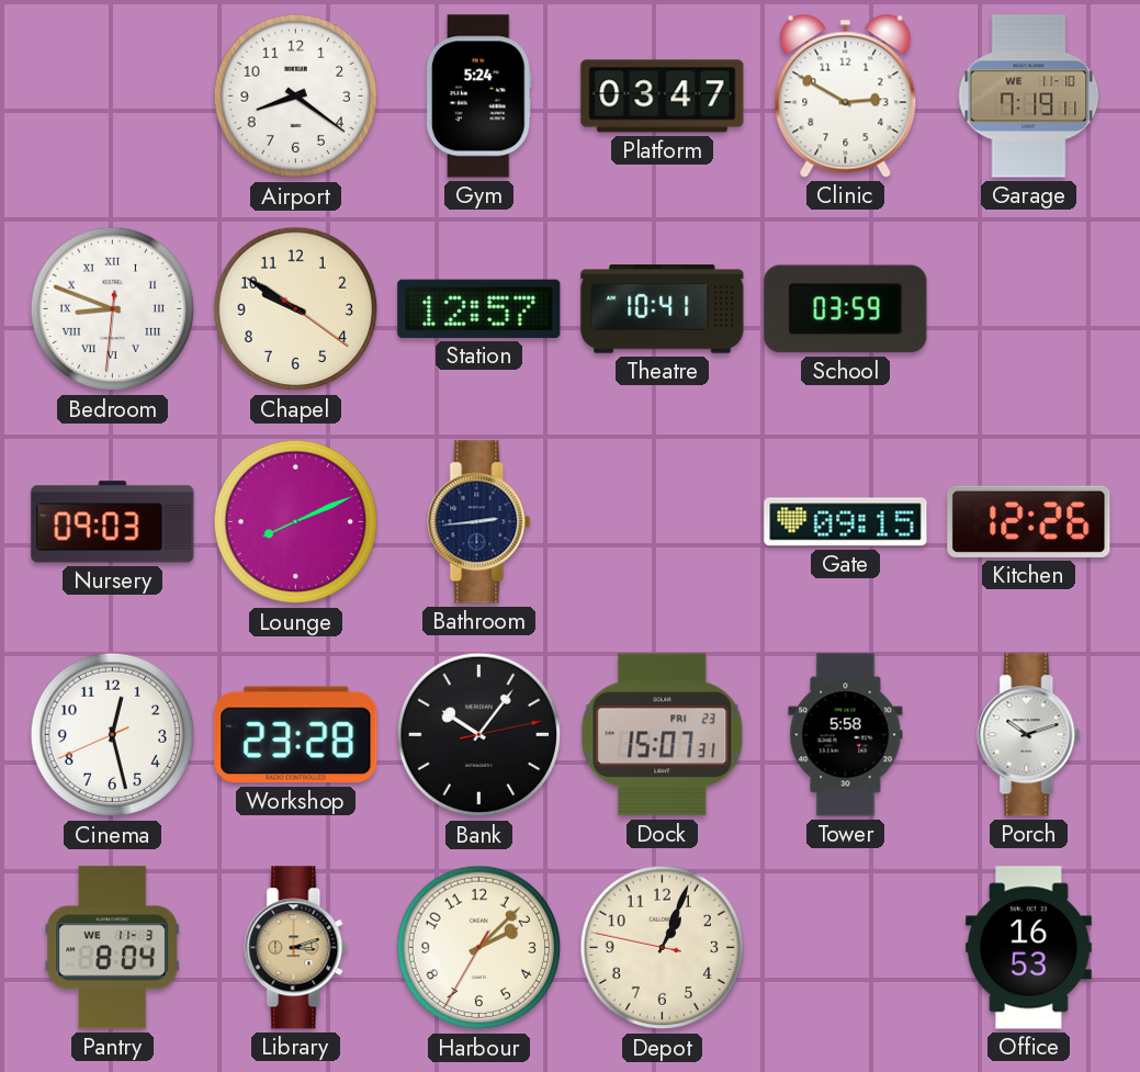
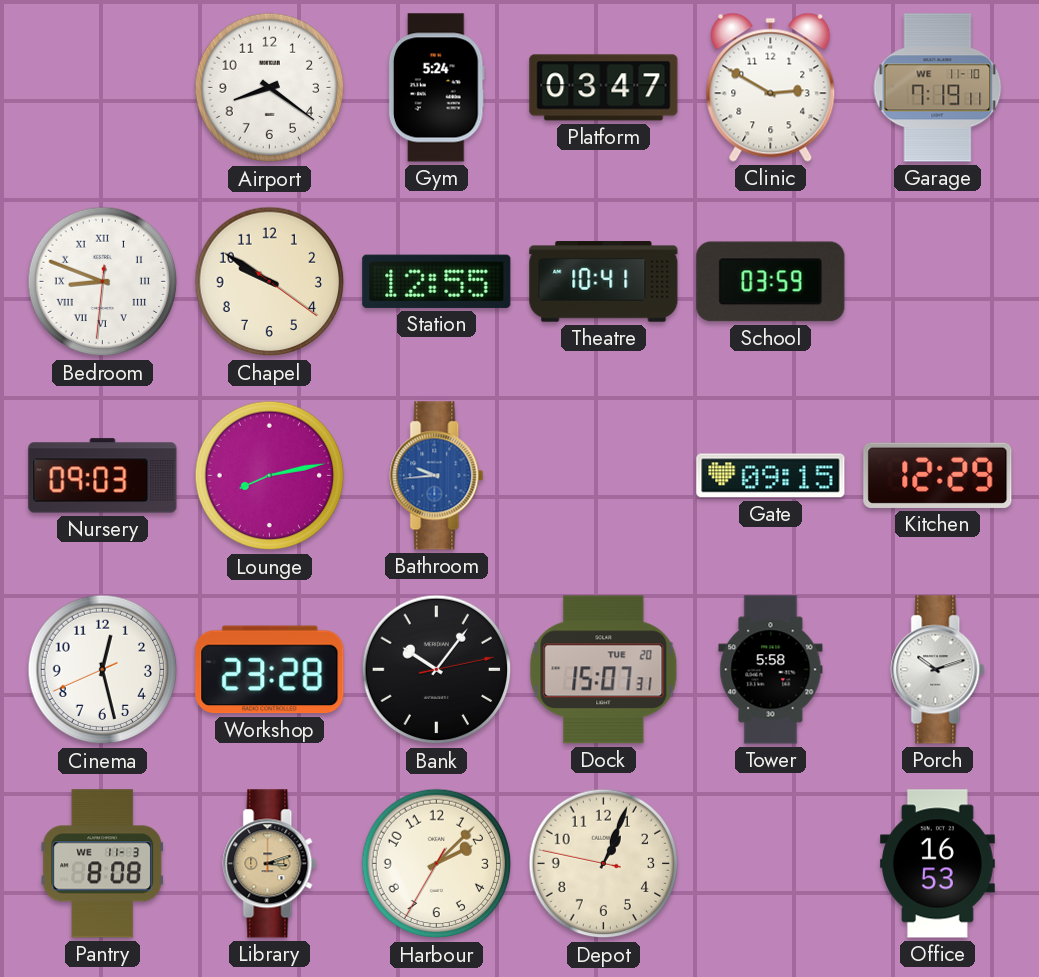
Station: 12:57 -> 12:55
Lounge: 8:11 -> 8:13
Bathroom: 2:44 -> 9:44
Bathroom dial: navy -> blue
Kitchen: 12:26 -> 12:29
Dock date: FRI 23 -> TUE 20
Pantry: 8:04 -> 8:08
